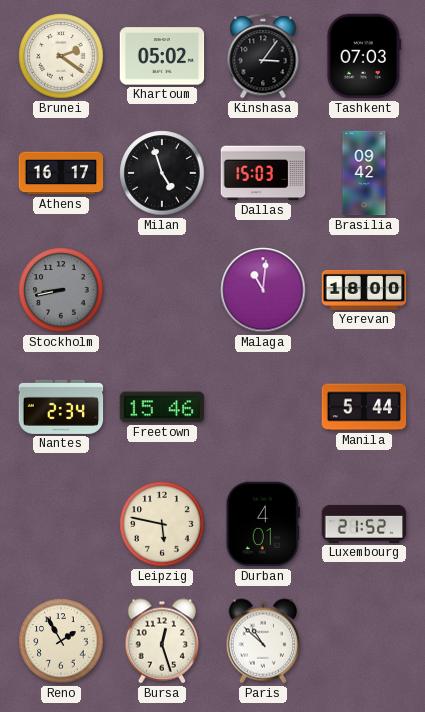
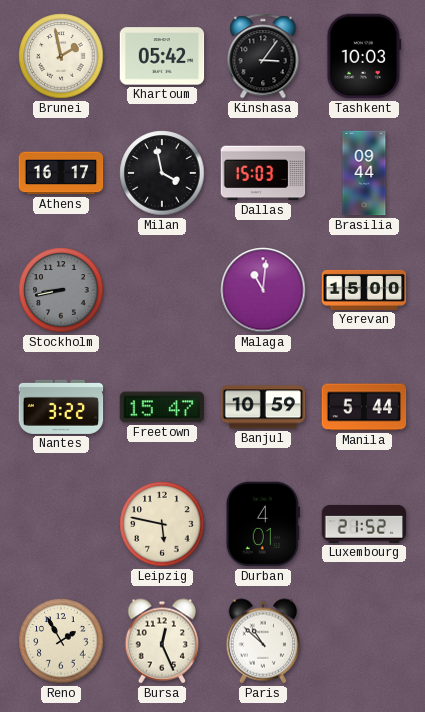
Brunei: 2:21 -> 1:58
Khartoum: 05:02 -> 05:42
Tashkent: 07:03 -> 10:03
Milan: 4:57 -> 3:58
Brasilia: 09:42 -> 09:44
Yerevan: 18:00 -> 15:00
Nantes: 2:34 -> 3:22
Freetown: 15:46 -> 15:47
Banjul: none -> 10:59
Bursa: 12:27 -> 12:26
